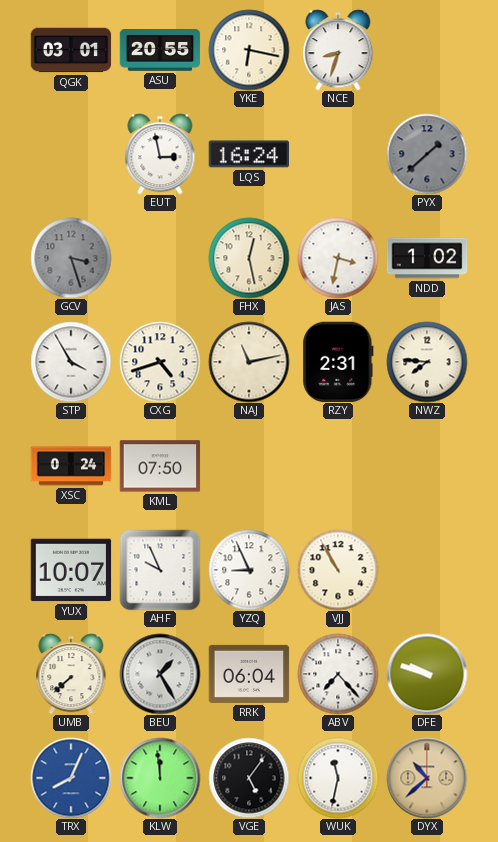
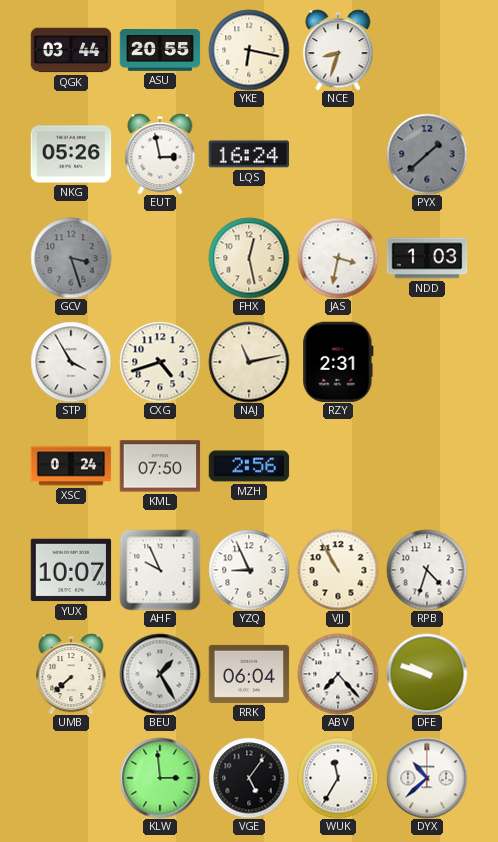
QGK: 03:01 -> 03:44
NKG: none -> 05:26
NDD: 1:02 -> 1:03
NWZ: 7:46 -> none
MZH: none -> 2:56
RPB: none -> 4:33
TRX: 8:04 -> none
KLW: 11:59 -> 2:59
WUK: 11:32 -> 11:35
DYX dial: champagne -> white
